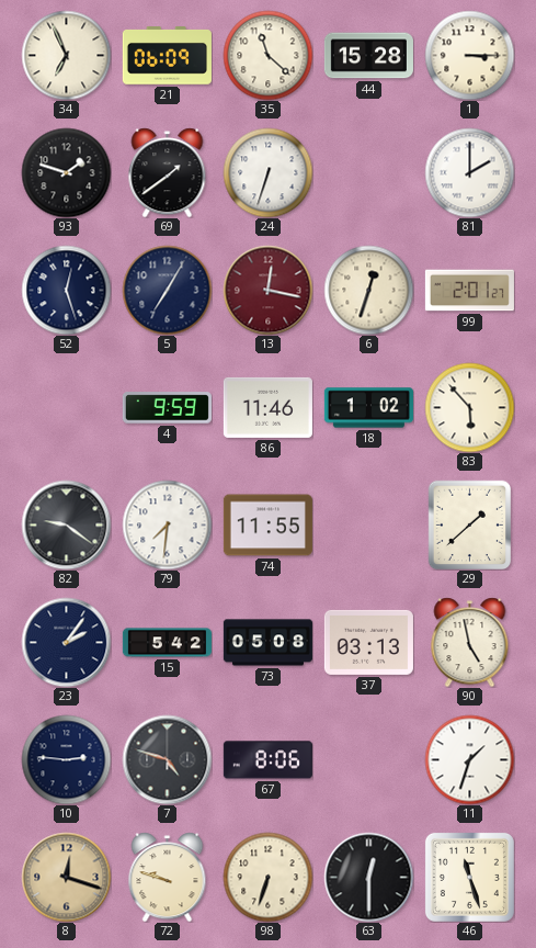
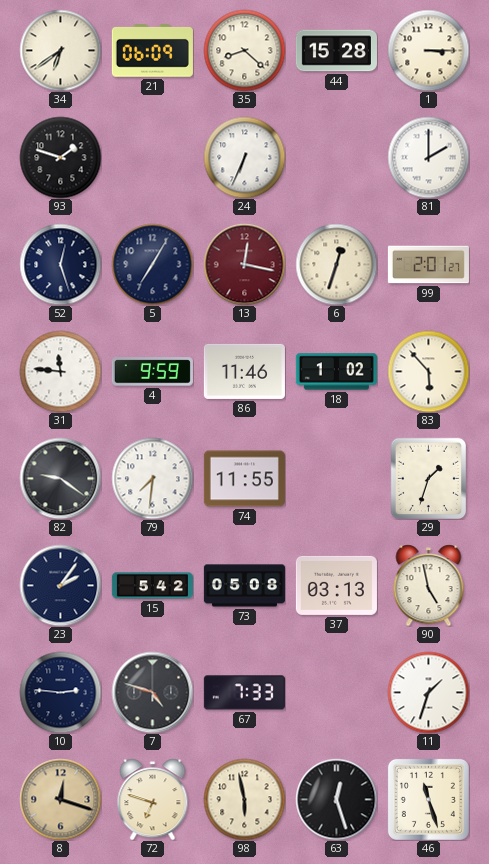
34: 6:56 -> 6:39
35: 11:22 -> 8:22
69: 1:39 -> none
24: 6:33 -> 6:34
31: none -> 11:46
29: 1:38 -> 1:33
67: 8:06 -> 7:33
72: 9:48 -> 6:48
98: 6:33 -> 5:58
63: 12:30 -> 12:27
